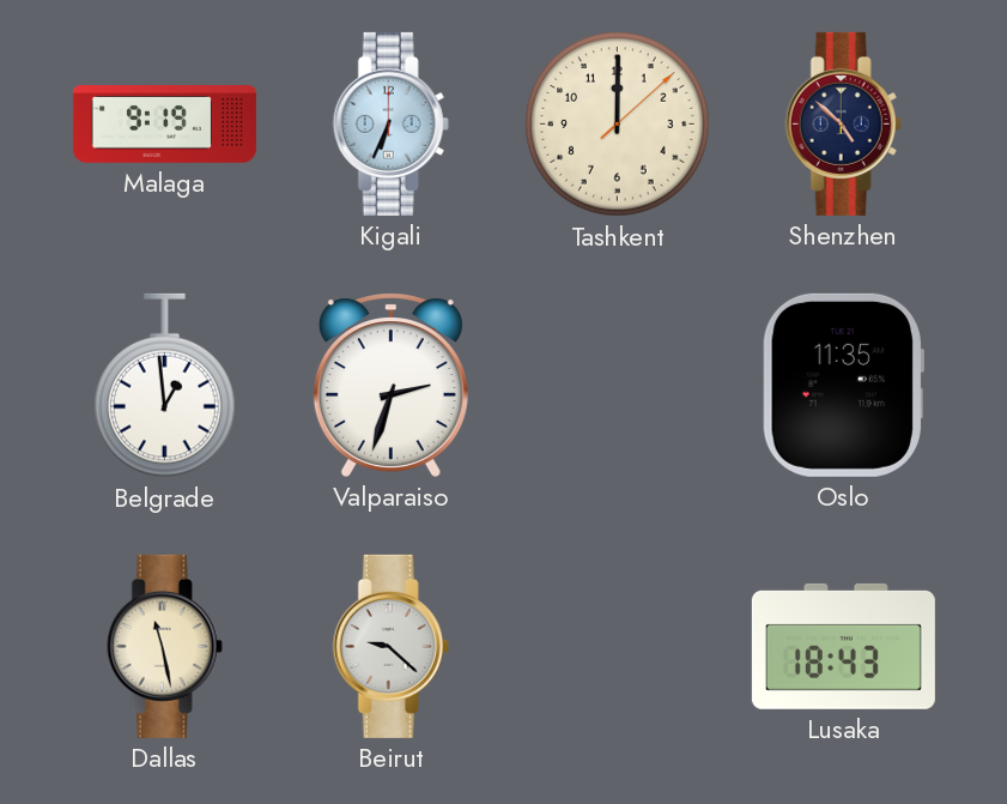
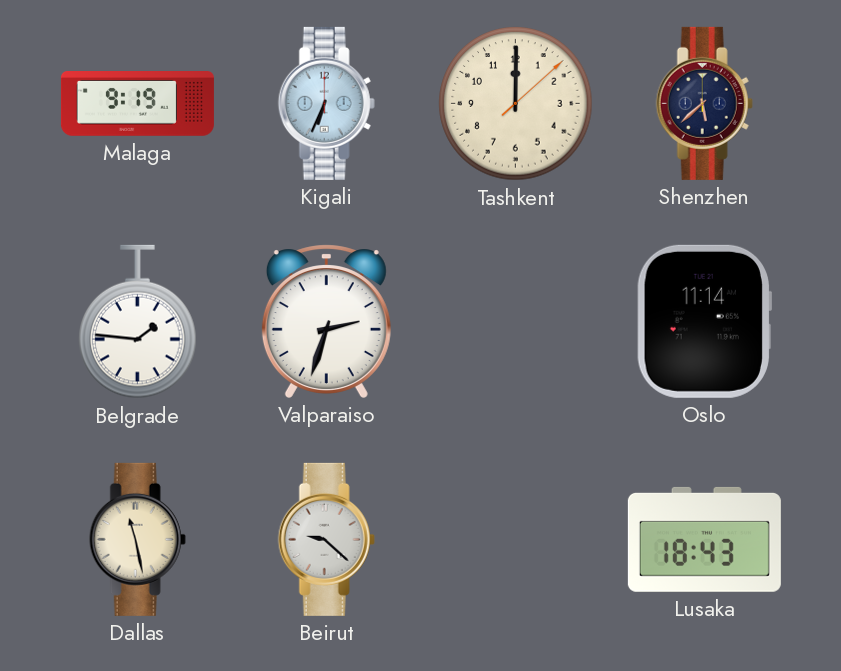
Shenzhen: 4:52 -> 5:38
Belgrade: 12:59 -> 1:46
Oslo: 11:35 -> 11:14
